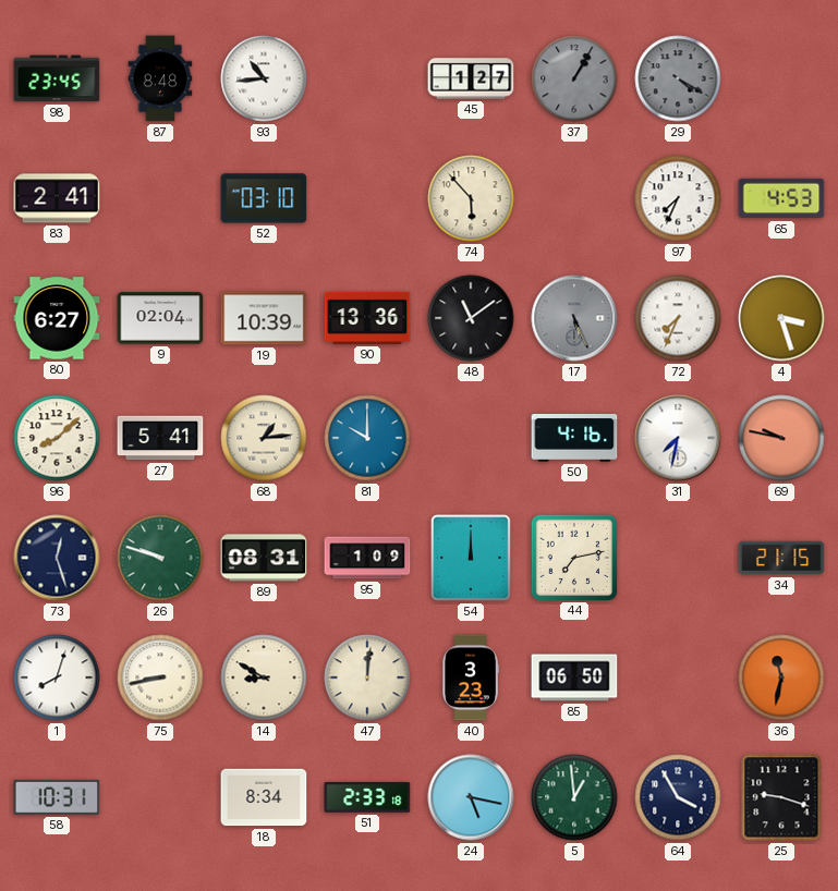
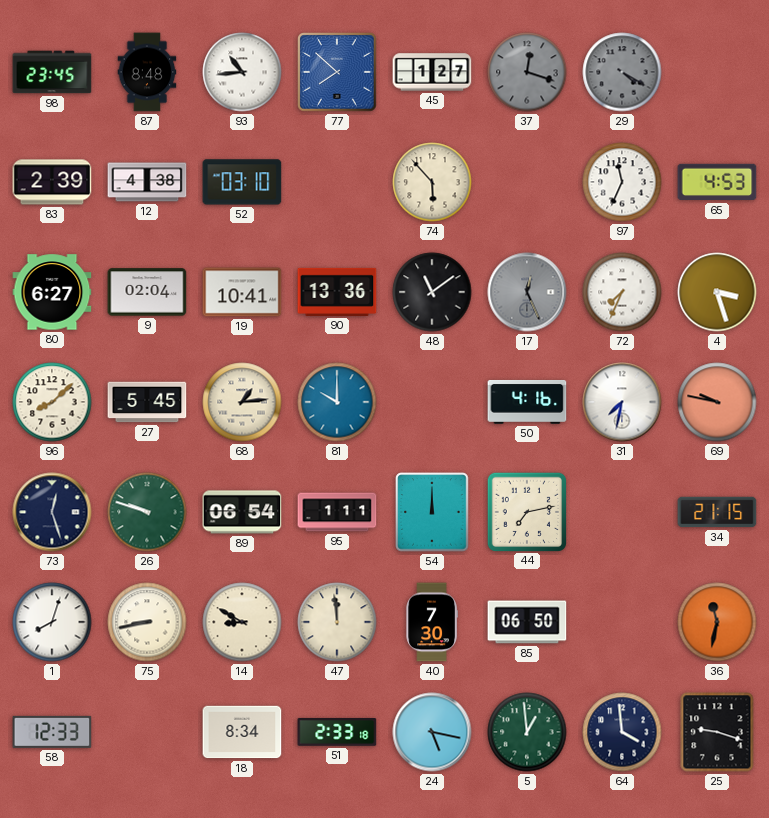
77: none -> 7:52
37: 1:05 -> 12:18
83: 2:41 -> 2:39
12: none -> 4:38
97: 7:34 -> 11:34
19: 10:39 -> 10:41
17: 5:26 -> 12:26
27: 5:41 -> 5:45
89: 08:31 -> 06:54
95: 1:09 -> 1:11
47: 12:01 -> 11:59
40: 3:23 -> 7:30
58: 10:31 -> 12:33
64: 3:55 -> 3:59
